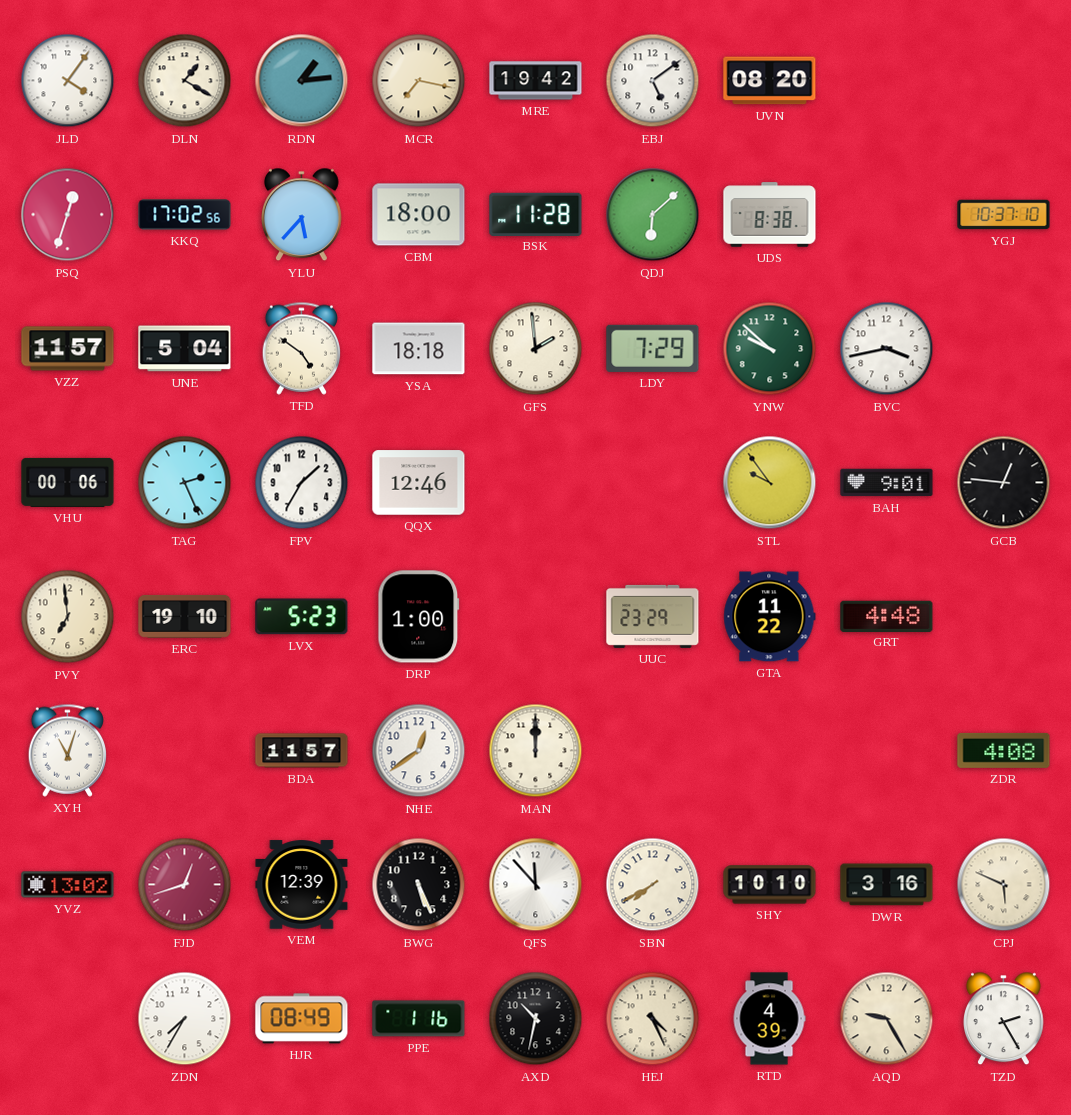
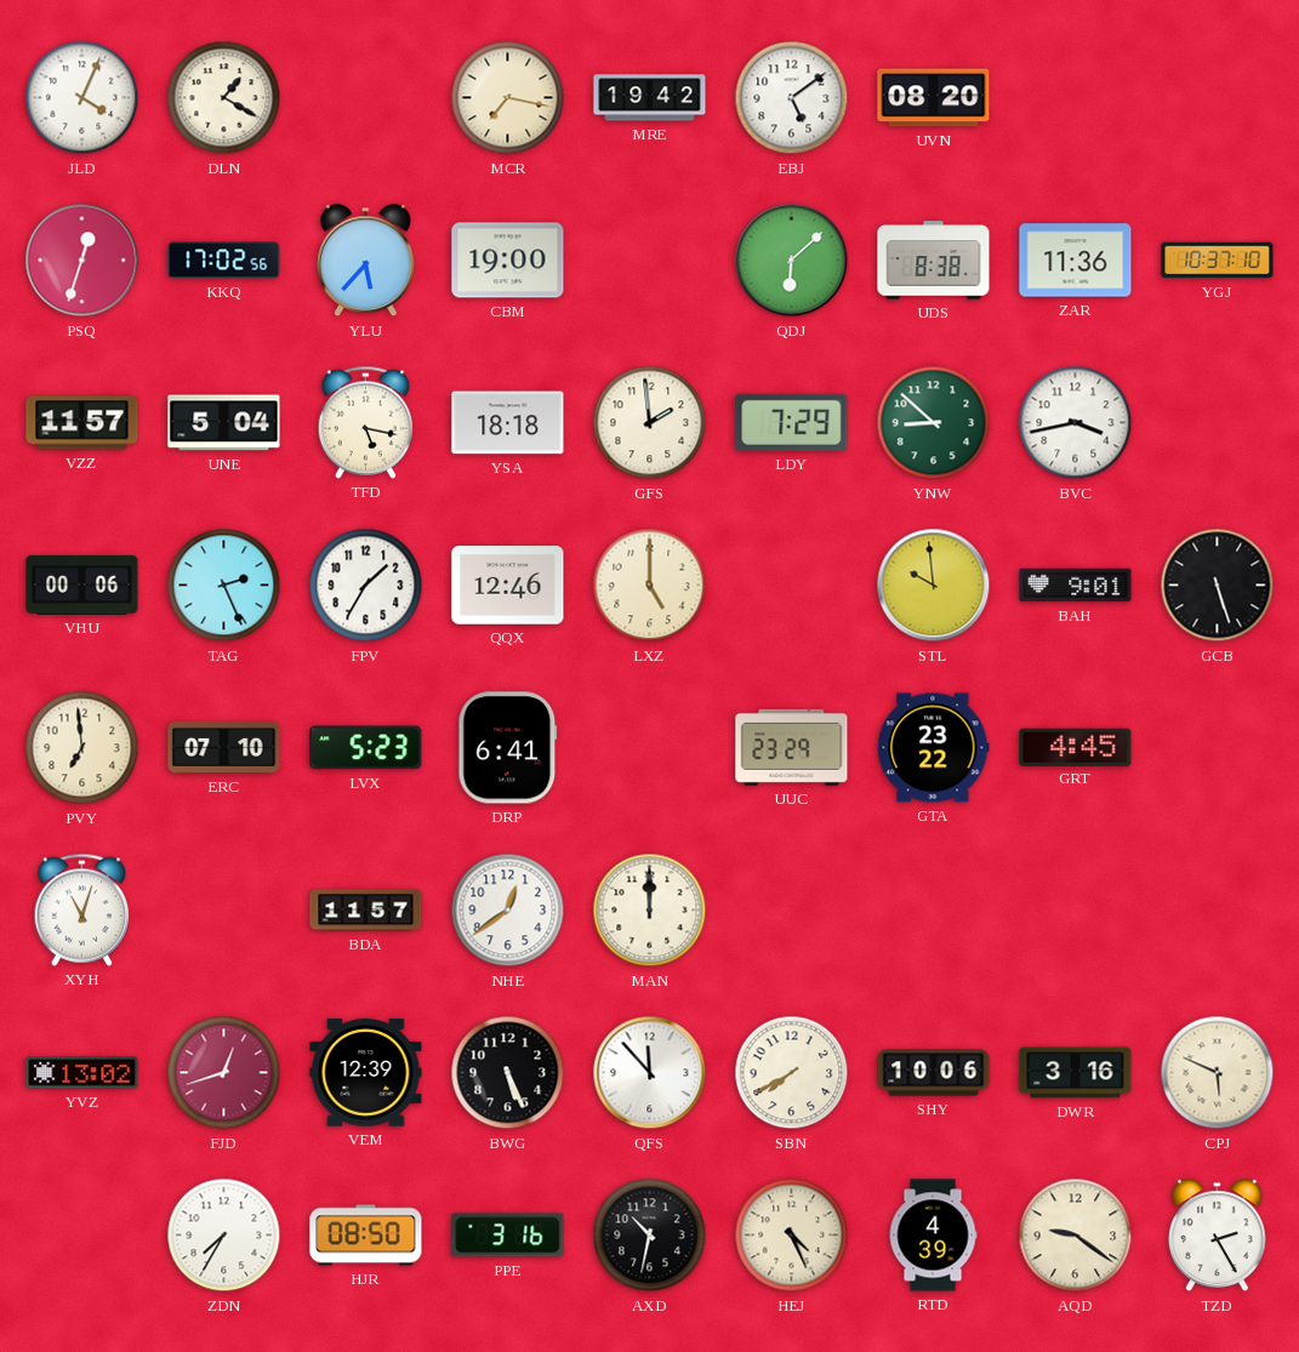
JLD: 4:06 -> 4:04
RDN: 1:14 -> none
CBM: 18:00 -> 19:00
BSK: 11:28 -> none
ZAR: none -> 11:36
TFD: 4:51 -> 5:17
YNW: 9:52 -> 8:52
LXZ: none -> 5:00
STL: 9:54 -> 9:59
GCB: 12:46 -> 5:27
ERC: 19:10 -> 07:10
DRP: 1:00 -> 6:41
GTA: 11:22 -> 23:22
GRT: 4:48 -> 4:45
ZDR: 4:08 -> none
SHY: 10:10 -> 10:06
HJR: 08:49 -> 08:50
PPE: 1:16 -> 3:16
AQD: 9:25 -> 9:21
